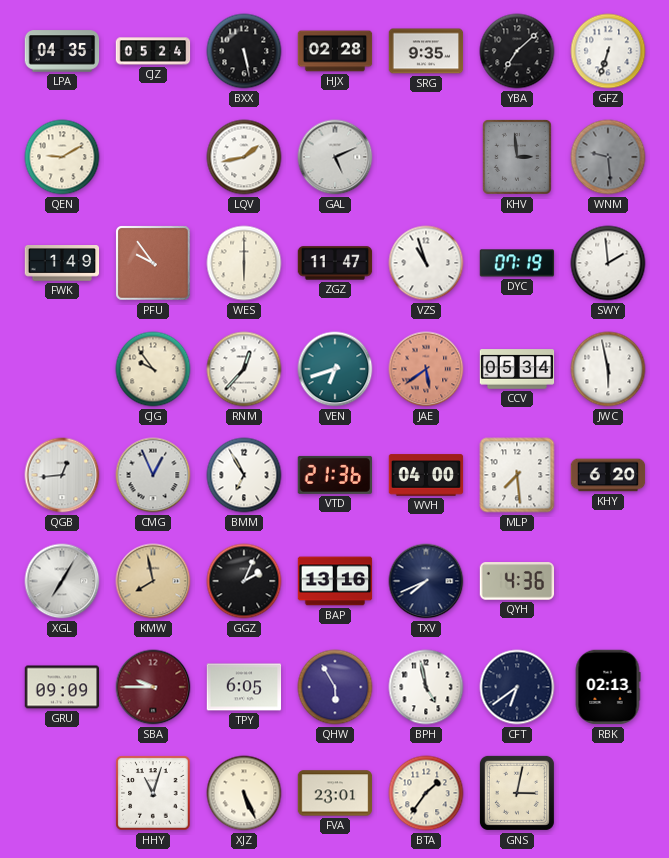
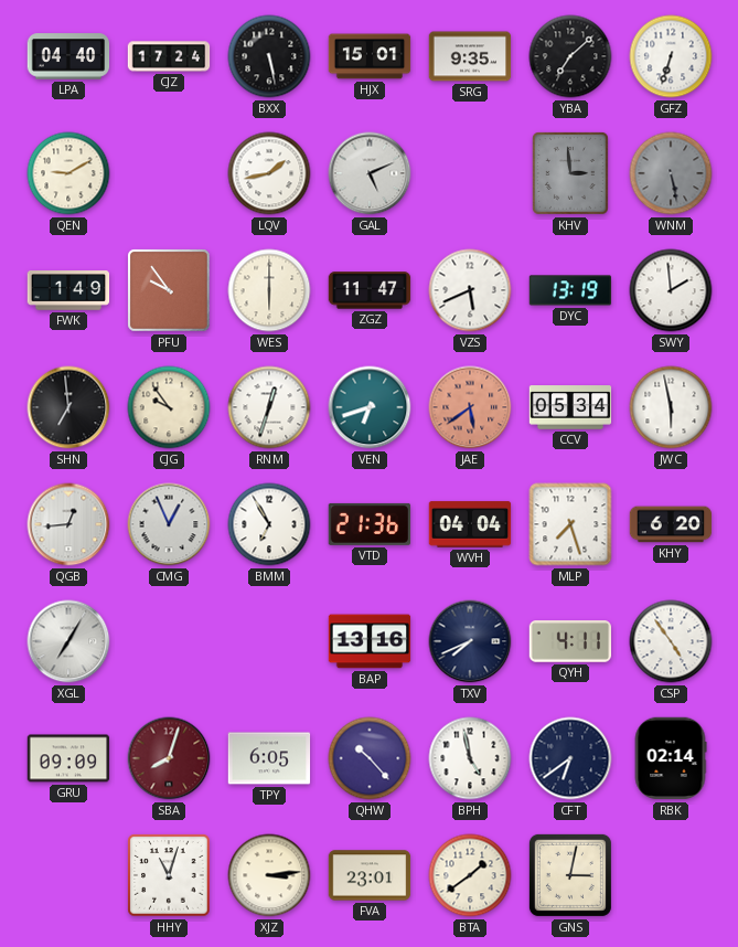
LPA: 04:35 -> 04:40
CJZ: 05:24 -> 17:24
HJX: 02:28 -> 15:01
WNM: 9:29 -> 5:28
VZS: 10:57 -> 5:41
DYC: 07:19 -> 13:19
SHN: none -> 6:59
RNM: 12:37 -> 12:33
WVH: 04:00 -> 04:04
MLP: 7:29 -> 7:27
KMW: 7:58 -> none
GGZ: 2:04 -> none
QYH: 4:36 -> 4:11
CSP: none -> 4:54
SBA: 9:45 -> 8:03
QHW: 5:55 -> 10:23
RBK: 02:13 -> 02:14
XJZ: 5:26 -> 3:14
BTA: 1:36 -> 1:39
